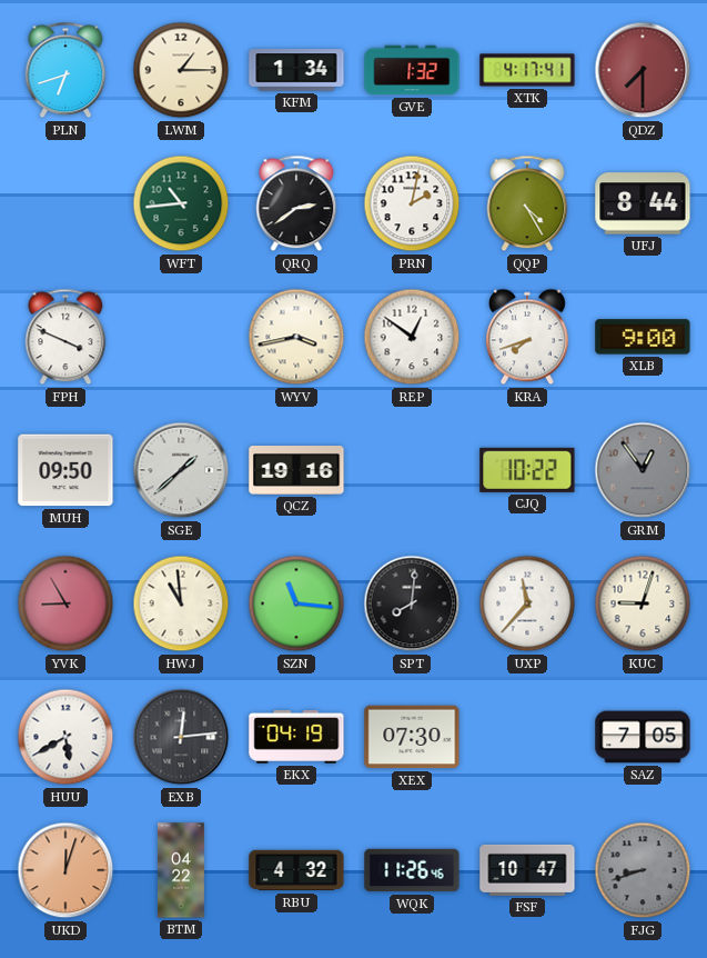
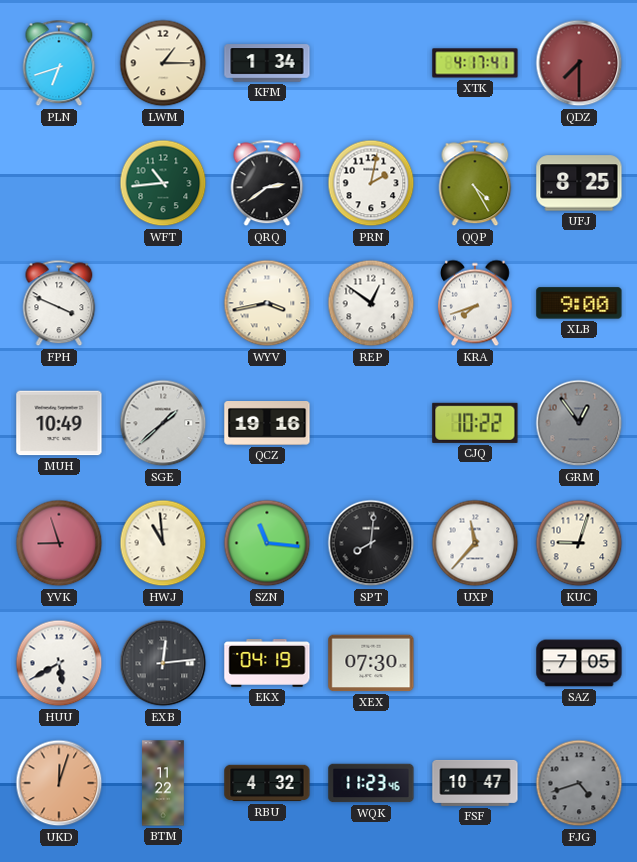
GVE: 1:32 -> none
UFJ: 8:44 -> 8:25
MUH: 09:50 -> 10:49
YVK: 8:55 -> 8:57
BTM: 04:22 -> 11:22
WQK: 11:26 -> 11:23
FJG: 8:42 -> 4:42
